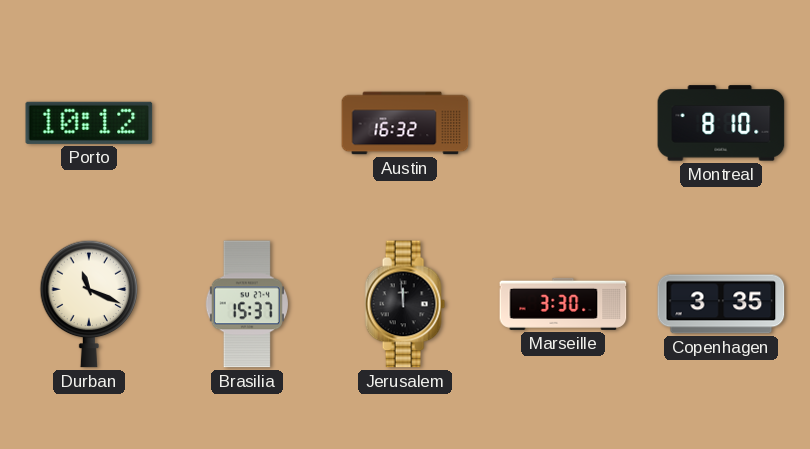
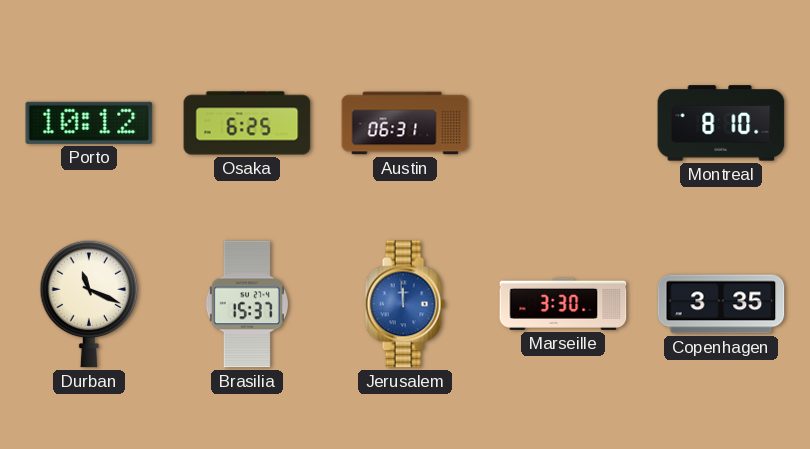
Osaka: none -> 6:25
Austin: 16:32 -> 06:31
Jerusalem dial: black -> blue
